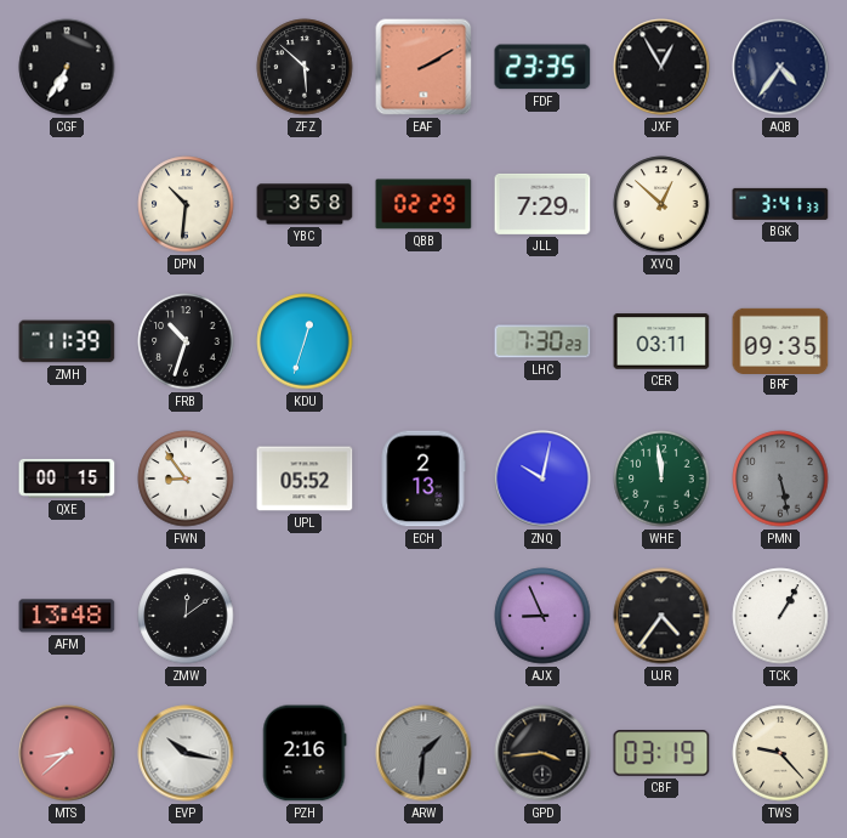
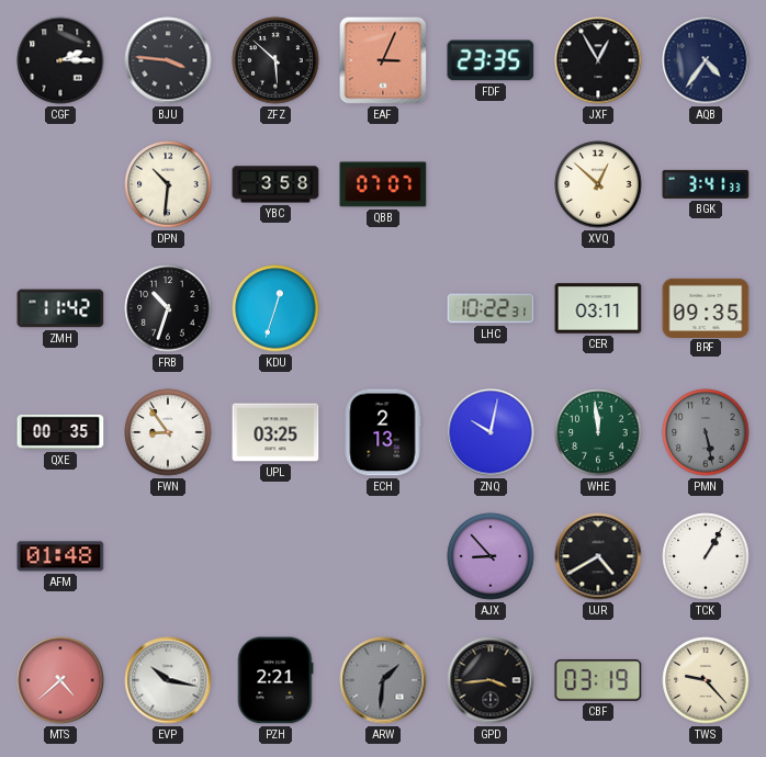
CGF: 6:35 -> 2:15
BJU: none -> 3:46
EAF: 2:10 -> 3:04
QBB: 02:29 -> 07:07
JLL: 7:29 -> none
ZMH: 11:39 -> 11:42
LHC: 7:30 -> 10:22
QXE: 00:15 -> 00:35
UPL: 05:52 -> 03:25
AFM: 13:48 -> 01:48
ZMW: 12:09 -> none
AJX: 8:56 -> 8:53
UJR: 4:36 -> 4:40
MTS: 8:38 -> 4:38
PZH: 2:16 -> 2:21
